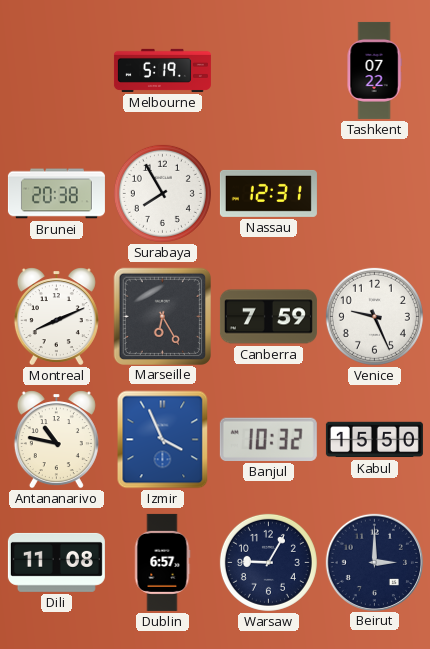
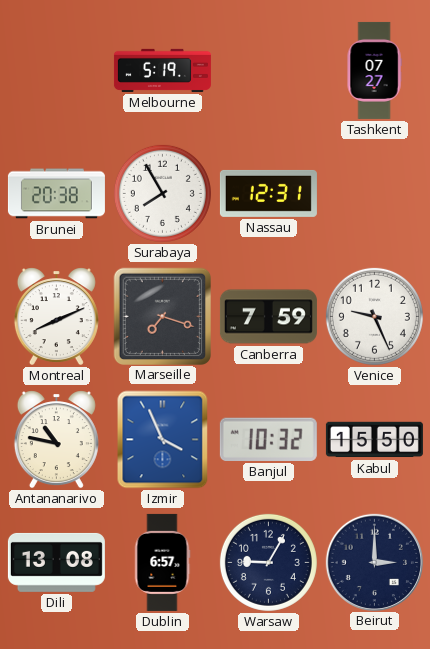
Tashkent: 07:22 -> 07:27
Marseille: 6:25 -> 7:18
Dili: 11:08 -> 13:08
